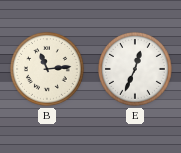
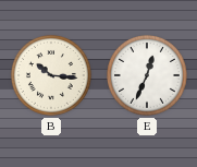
B: 11:14 -> 10:16
